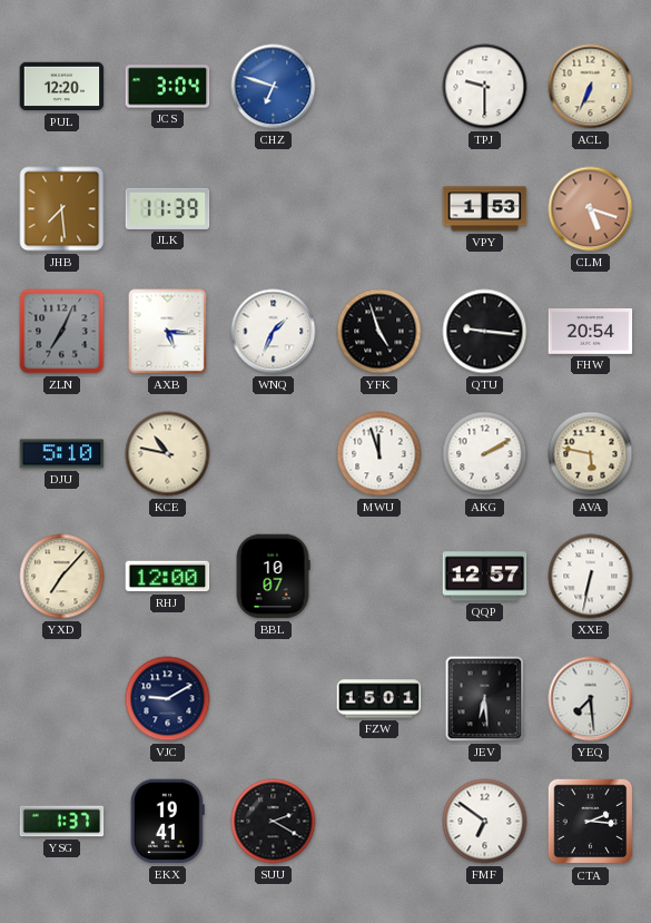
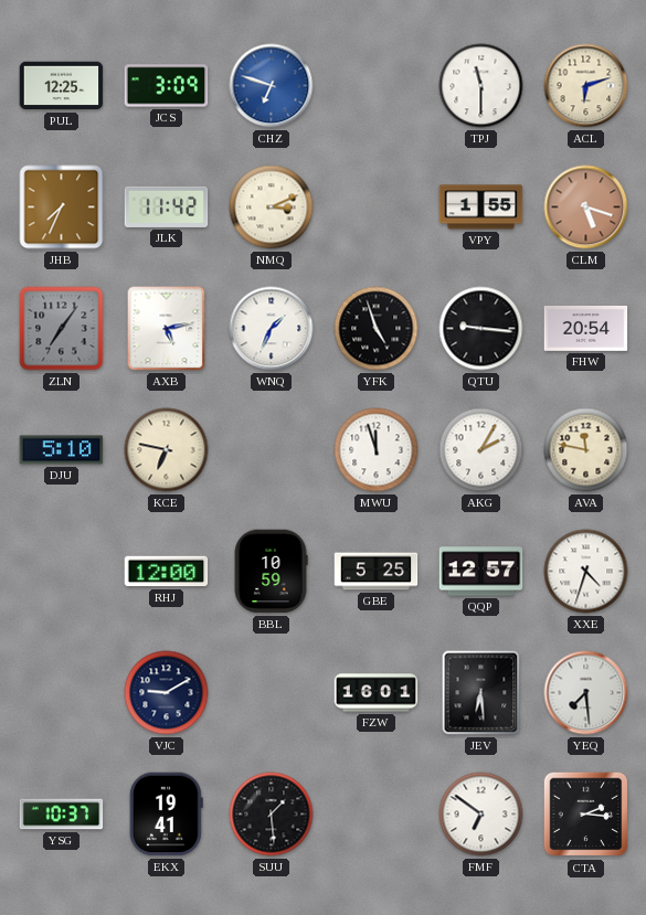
PUL: 12:20 -> 12:25
JCS: 3:04 -> 3:09
TPJ: 9:30 -> 11:30
ACL: 6:34 -> 6:12
JHB: 7:29 -> 7:34
JLK: 11:39 -> 11:42
NMQ: none -> 3:11
VPY: 1:53 -> 1:55
ZLN: 7:04 -> 7:06
AXB: 5:16 -> 5:13
KCE: 10:47 -> 6:47
AKG: 2:10 -> 2:05
AVA: 5:47 -> 11:47
YXD: 7:07 -> none
BBL: 10:07 -> 10:59
GBE: none -> 5:25
XXE: 6:32 -> 4:33
FZW: 15:01 -> 16:01
YSG: 1:37 -> 10:37
SUU: 2:20 -> 1:29
